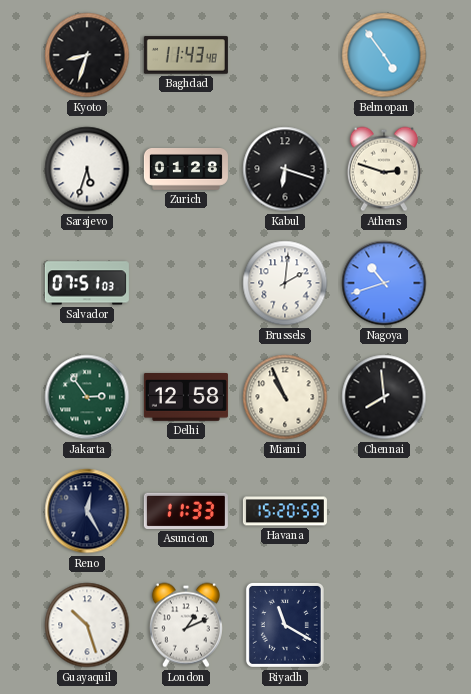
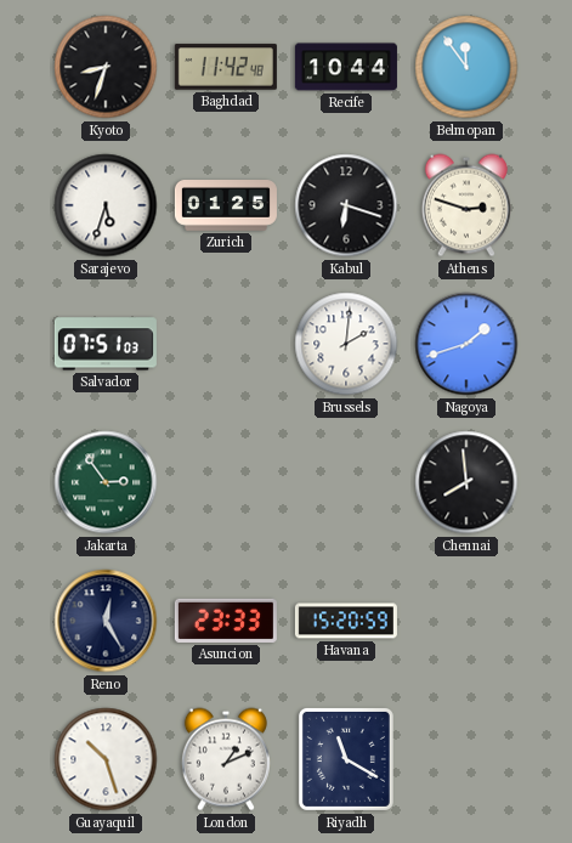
Baghdad: 11:43 -> 11:42
Recife: none -> 10:44
Belmopan: 4:54 -> 11:54
Zurich: 01:28 -> 01:25
Nagoya: 10:42 -> 1:42
Delhi: 12:58 -> none
Miami: 10:56 -> none
Asuncion: 11:33 -> 23:33
